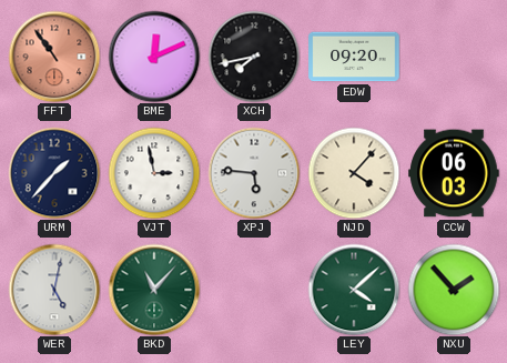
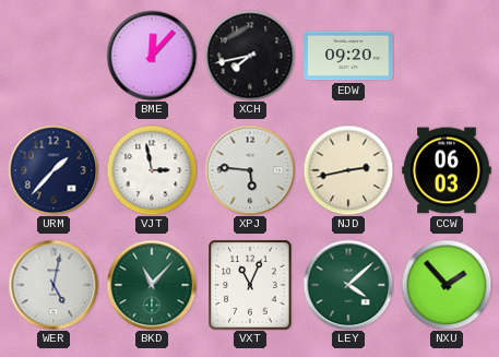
FFT: 10:54 -> none
BME: 12:11 -> 12:07
NJD: 4:07 -> 2:43
VXT: none -> 11:04
